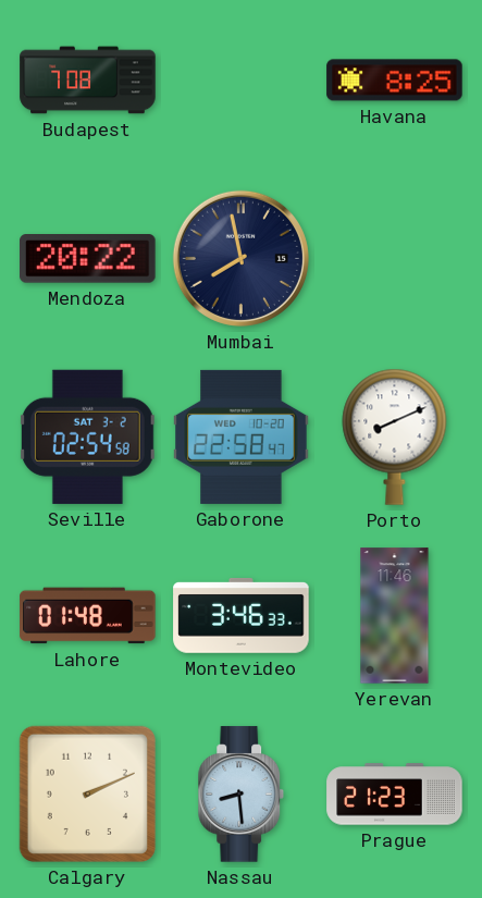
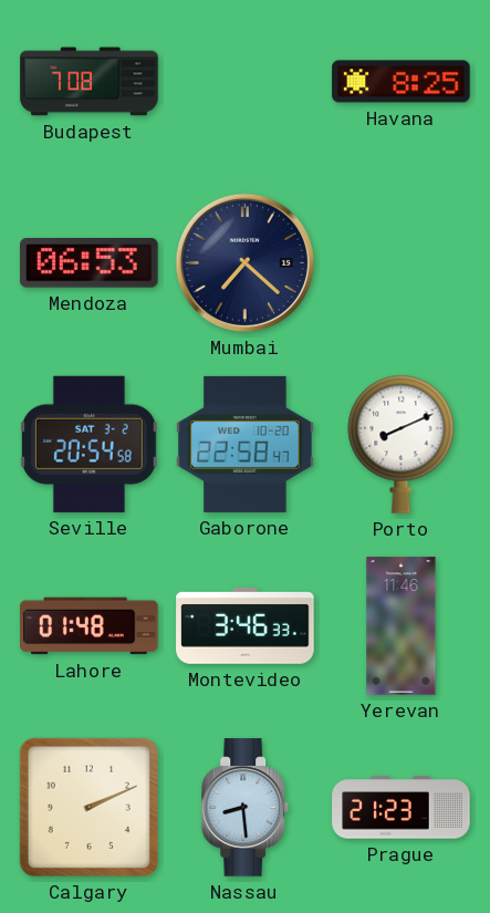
Mendoza: 20:22 -> 06:53
Mumbai: 7:58 -> 7:22
Seville: 02:54 -> 20:54
